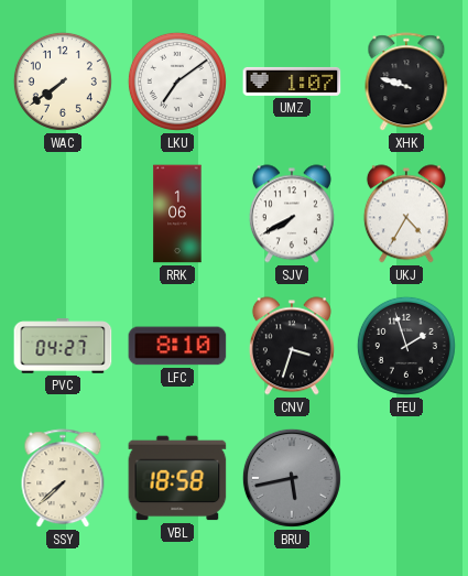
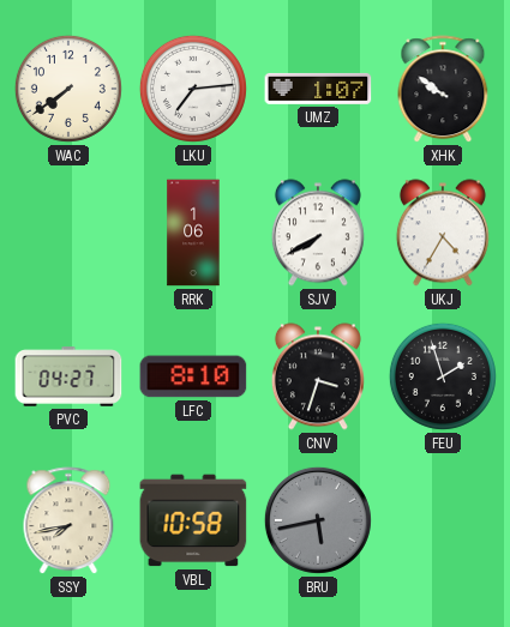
LKU: 7:09 -> 7:14
XHK: 9:48 -> 9:51
SSY: 7:38 -> 7:43
VBL: 18:58 -> 10:58
